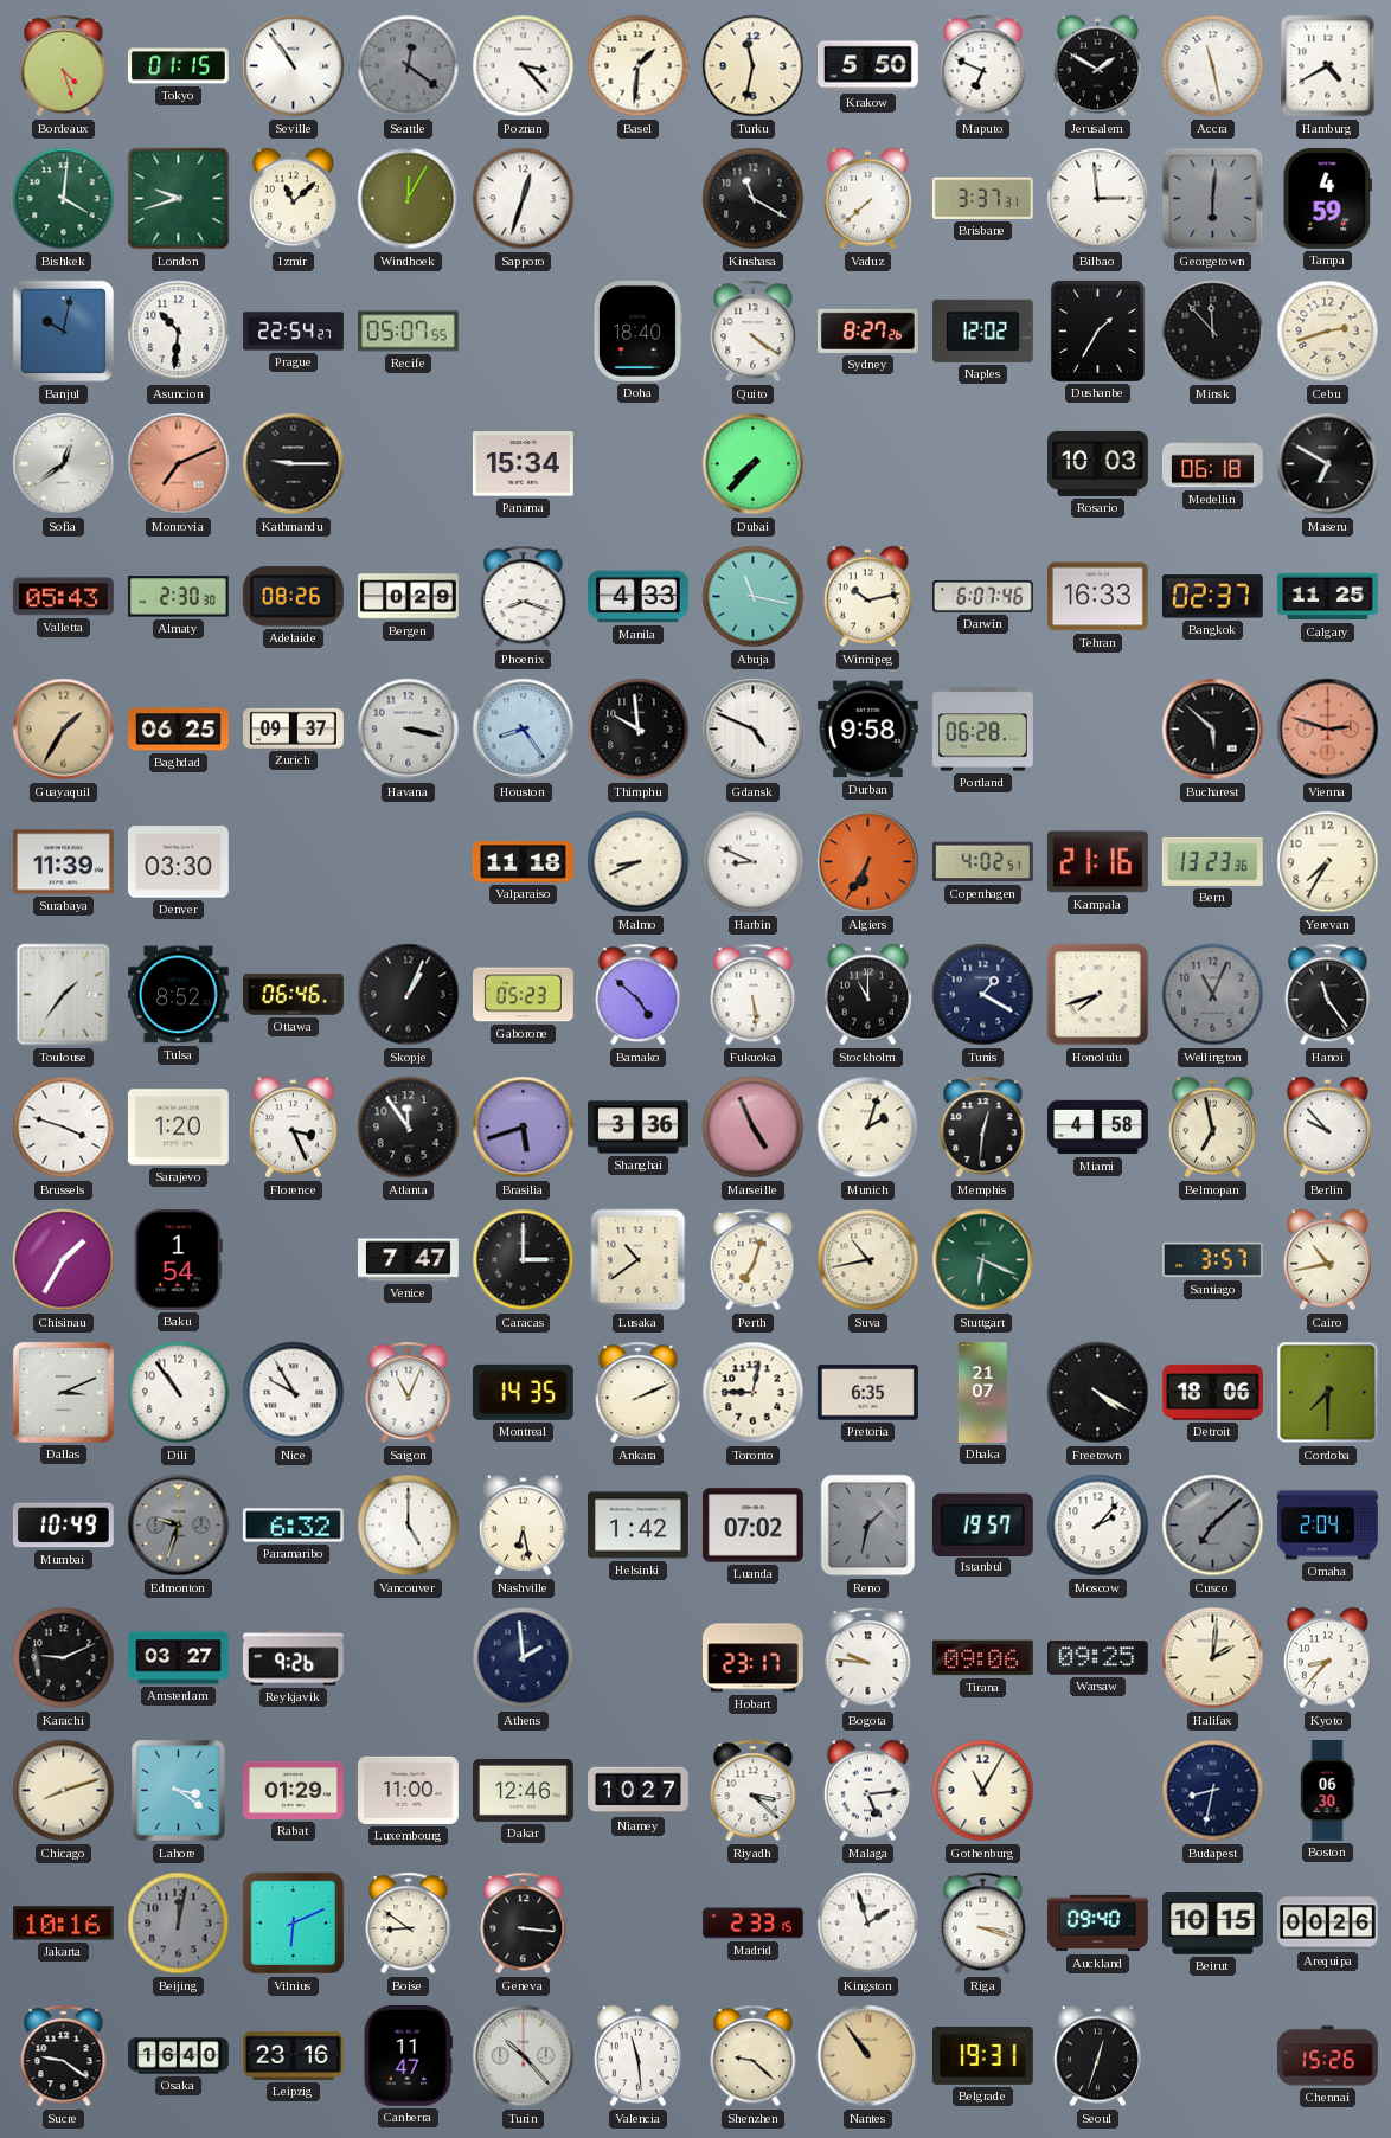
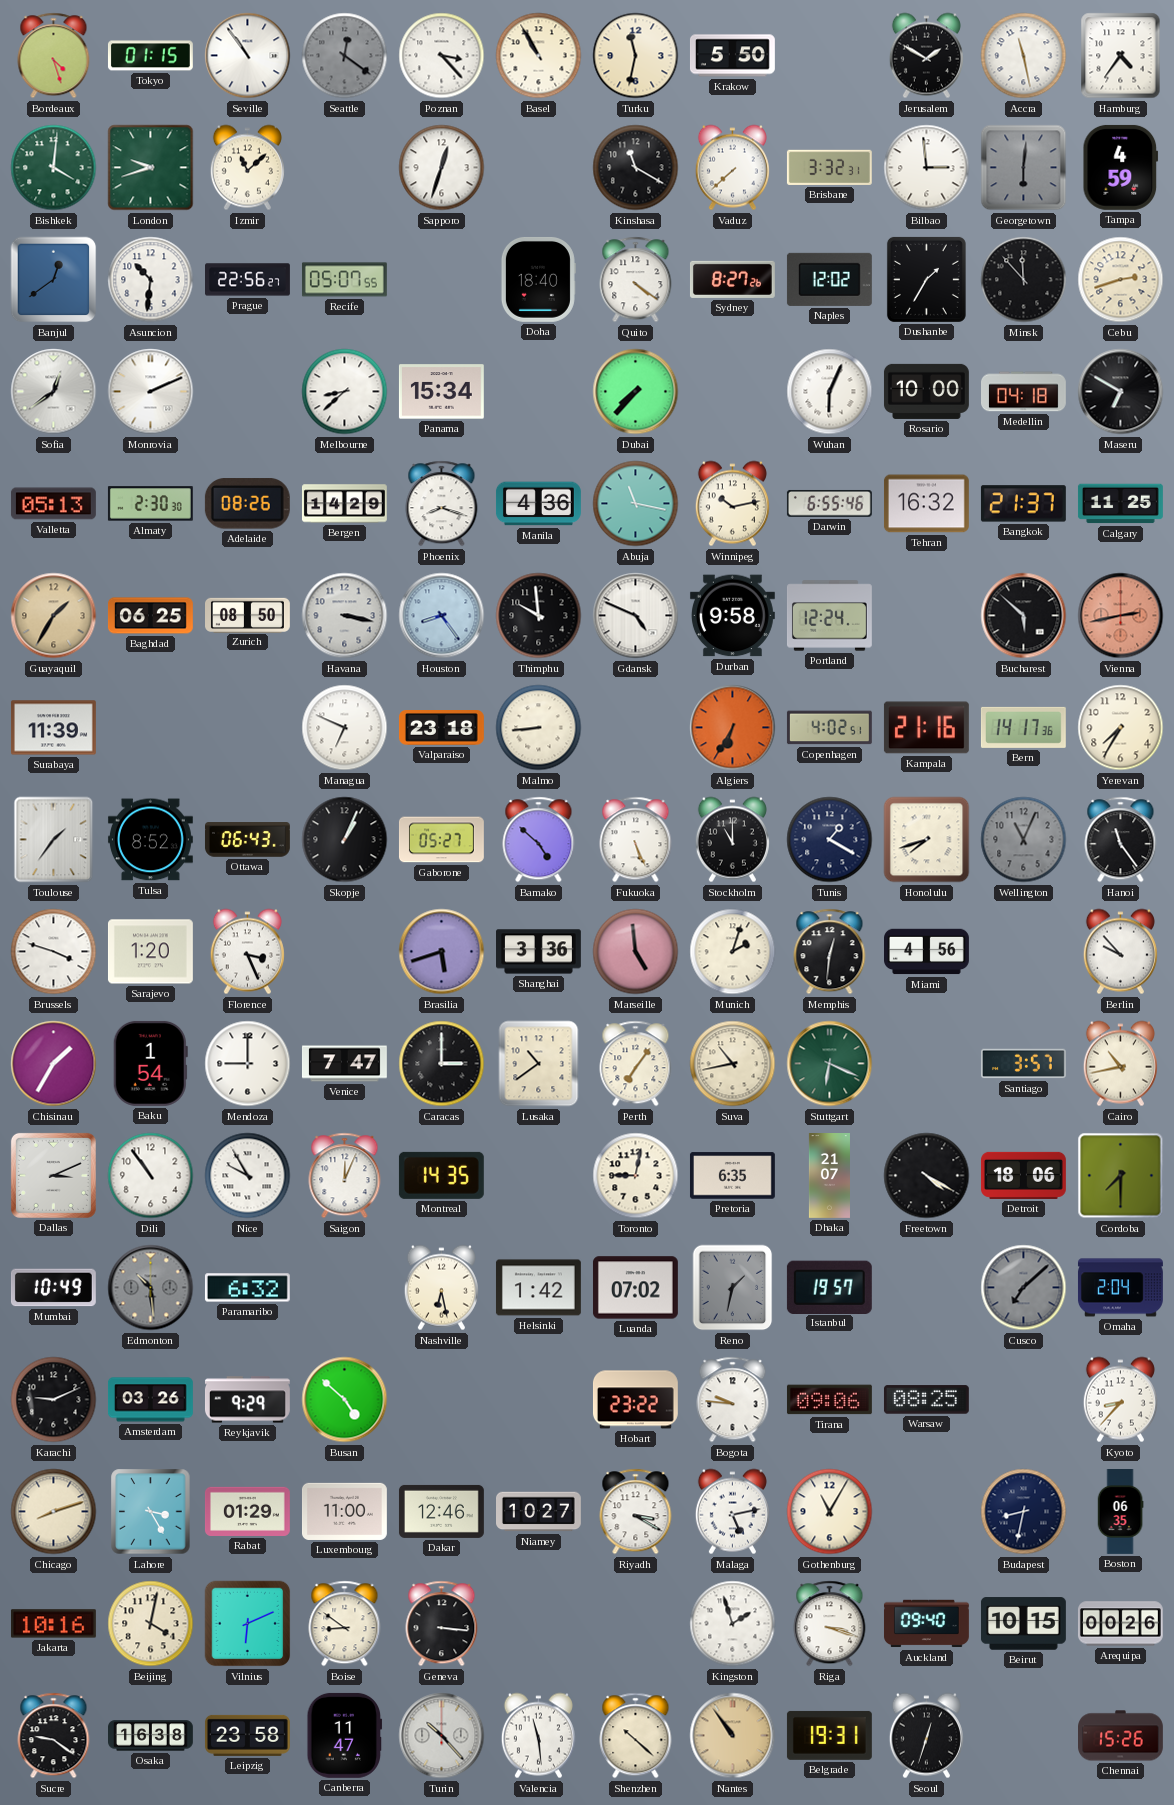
Basel: 1:31 -> 10:55
Maputo: 6:49 -> none
Hamburg: 4:40 -> 4:36
Windhoek: 12:05 -> none
Brisbane: 3:37 -> 3:32
Banjul: 10:02 -> 12:39
Prague: 22:54 -> 22:56
Monrovia: 7:11 -> 2:11
Monrovia dial: salmon -> white
Kathmandu: 9:15 -> none
Melbourne: none -> 8:38
Wuhan: none -> 6:04
Rosario: 10:03 -> 10:00
Medellin: 06:18 -> 04:18
Valletta: 05:43 -> 05:13
Bergen: 0:29 -> 14:29
Manila: 4:33 -> 4:36
Darwin: 6:07 -> 6:55
Tehran: 16:33 -> 16:32
Bangkok: 02:37 -> 21:37
Zurich: 09:37 -> 08:50
Portland: 06:28 -> 12:24
Vienna: 2:48 -> 2:43
Denver: 03:30 -> none
Managua: none -> 6:49
Valparaiso: 11:18 -> 23:18
Malmo: 8:41 -> 8:44
Harbin: 8:49 -> none
Bern: 13:23 -> 14:17
Ottawa: 06:46 -> 06:43
Gaborone: 05:23 -> 05:27
Fukuoka: 5:29 -> 5:26
Atlanta: 11:54 -> none
Marseille: 4:56 -> 4:59
Miami: 4:58 -> 4:56
Belmopan: 6:58 -> none
Mendoza: none -> 9:00
Perth: 7:03 -> 7:06
Saigon: 11:04 -> 12:04
Ankara: 2:11 -> none
Edmonton: 9:33 -> 10:29
Vancouver: 5:00 -> none
Moscow: 2:07 -> none
Amsterdam: 03:27 -> 03:26
Reykjavik: 9:26 -> 9:29
Busan: none -> 4:52
Athens: 1:59 -> none
Hobart: 23:17 -> 23:22
Warsaw: 09:25 -> 08:25
Halifax: 2:01 -> none
Lahore: 3:21 -> 3:25
Riyadh: 3:22 -> 3:20
Malaga: 5:14 -> 5:13
Boston: 06:30 -> 06:35
Beijing: 12:02 -> 4:02
Beijing dial: grey -> cream
Madrid: 2:33 -> none
Osaka: 16:40 -> 16:38
Leipzig: 23:16 -> 23:58
Shenzhen: 9:22 -> 10:22
